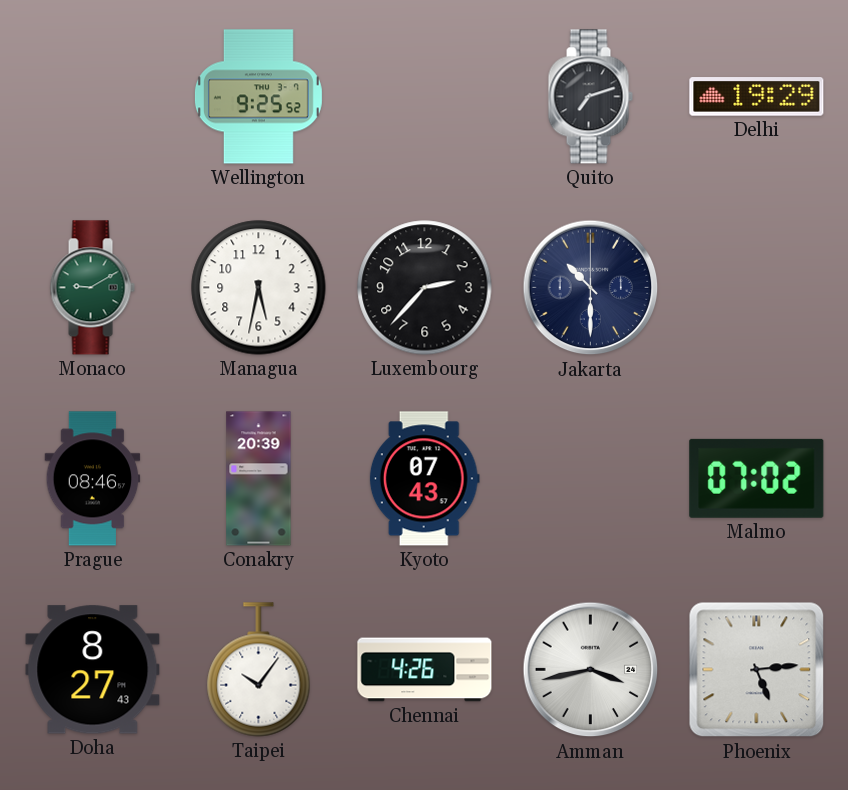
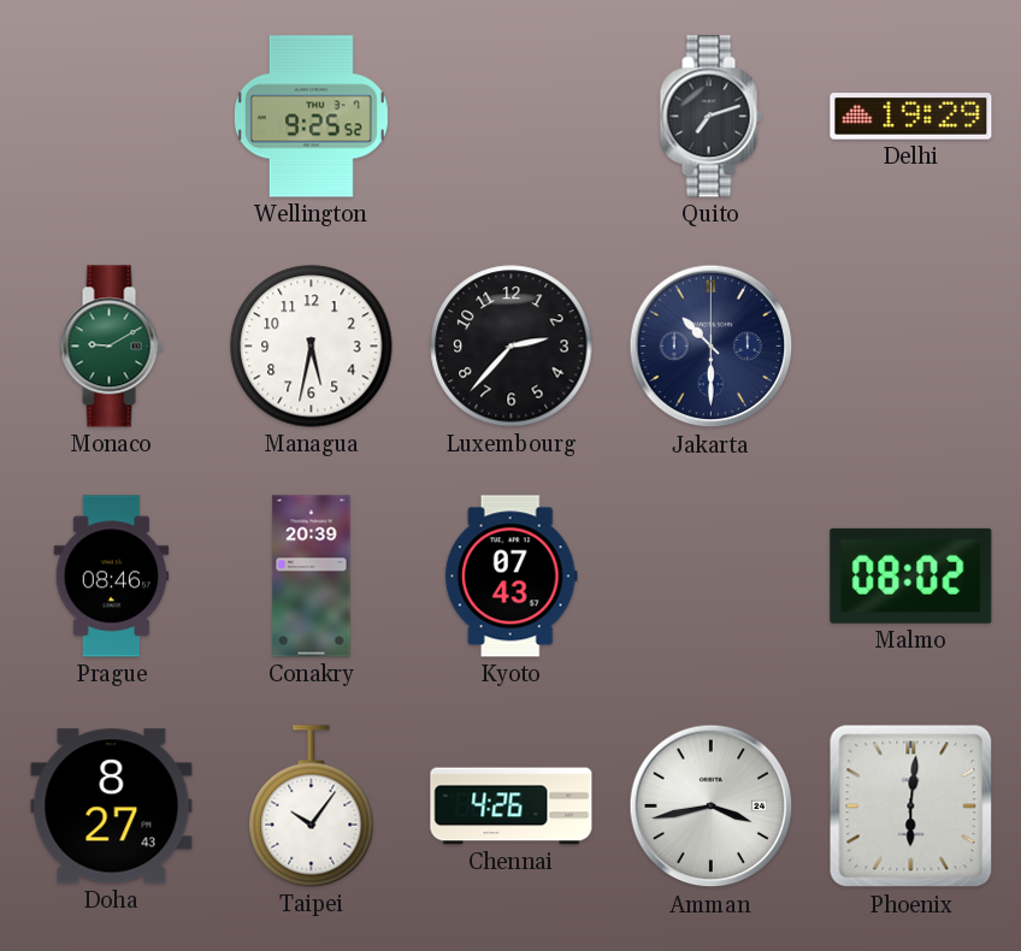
Malmo: 07:02 -> 08:02
Phoenix: 5:14 -> 6:01
